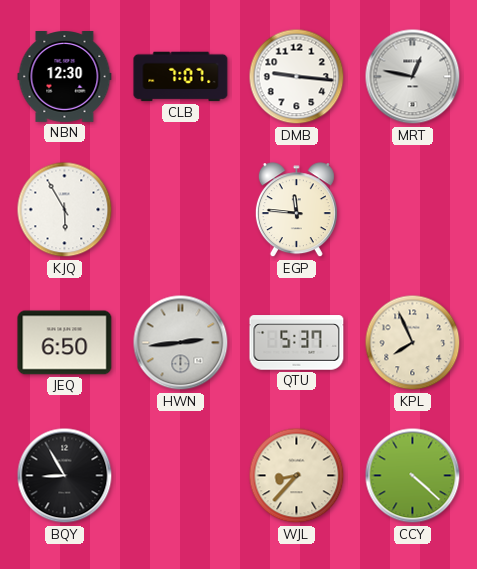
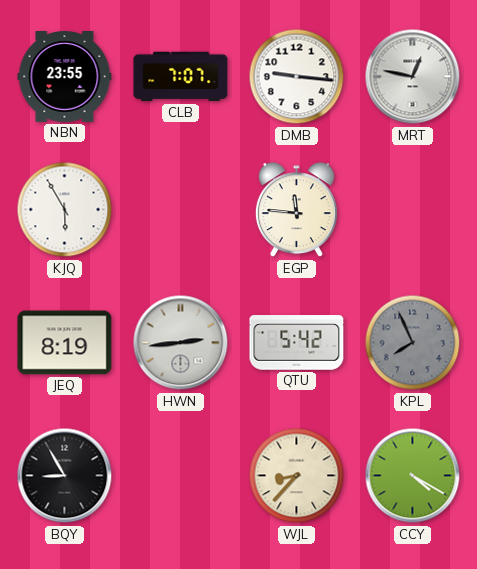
NBN: 12:30 -> 23:55
JEQ: 6:50 -> 8:19
QTU: 5:37 -> 5:42
KPL dial: cream -> grey
CCY: 4:22 -> 4:20
